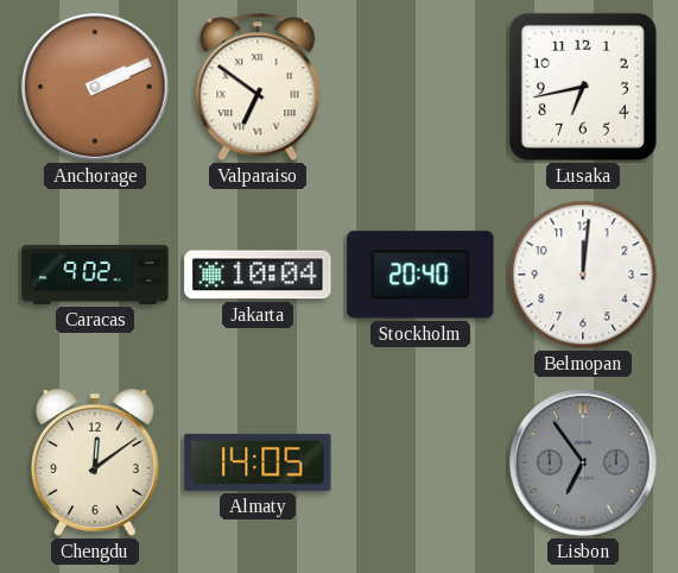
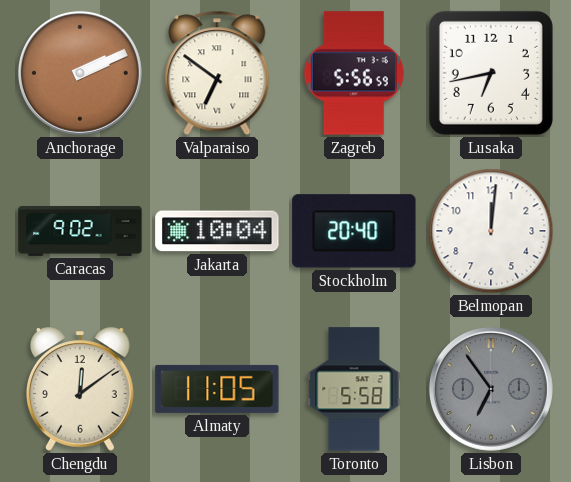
Zagreb: none -> 5:56
Almaty: 14:05 -> 11:05
Toronto: none -> 5:58
